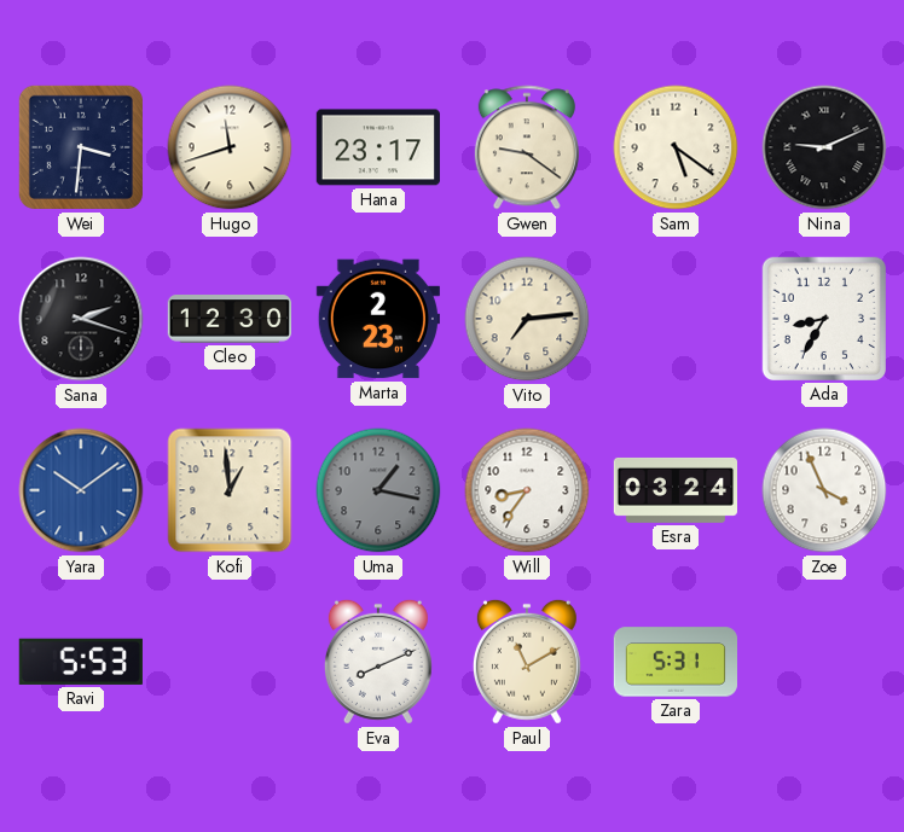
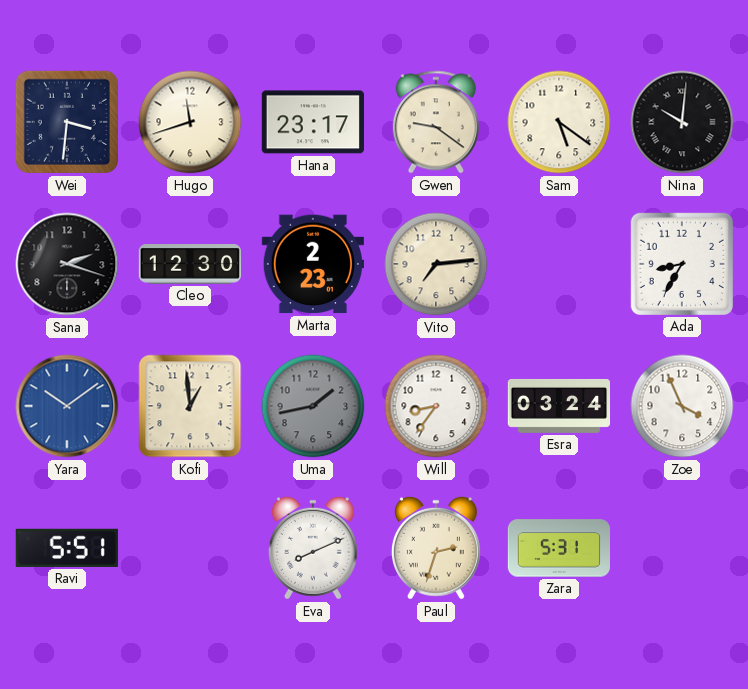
Nina: 9:11 -> 10:01
Uma: 1:17 -> 1:43
Ravi: 5:53 -> 5:51
Paul: 11:10 -> 2:33
